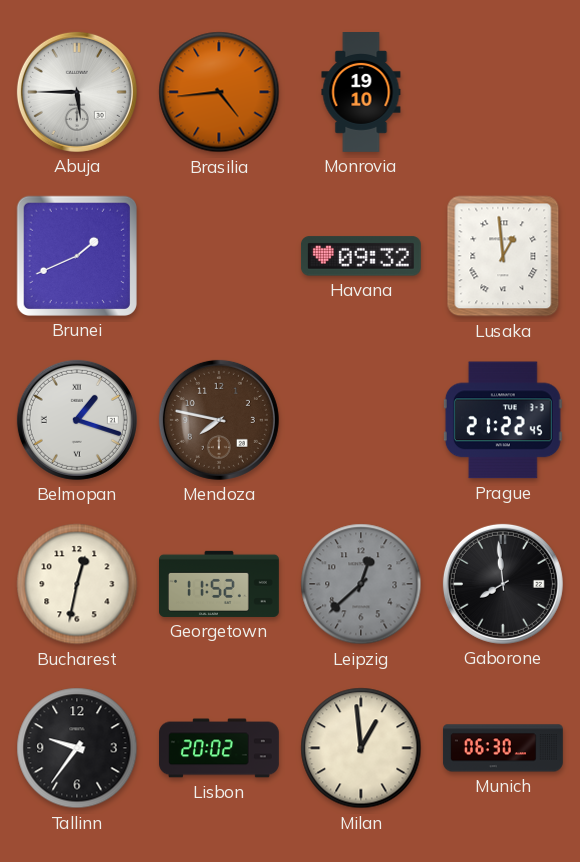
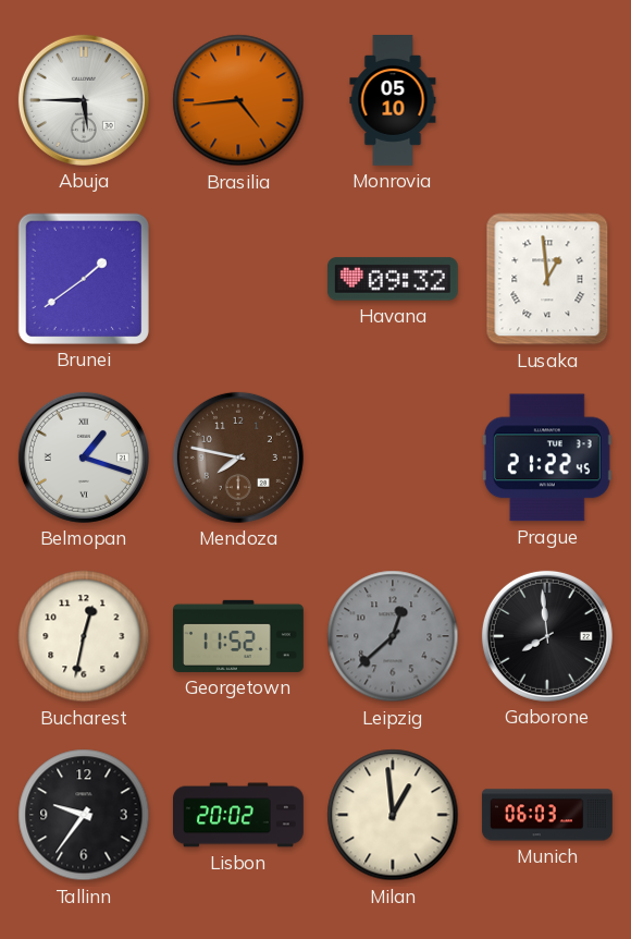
Monrovia: 19:10 -> 05:10
Brunei: 1:41 -> 1:39
Munich: 06:30 -> 06:03
